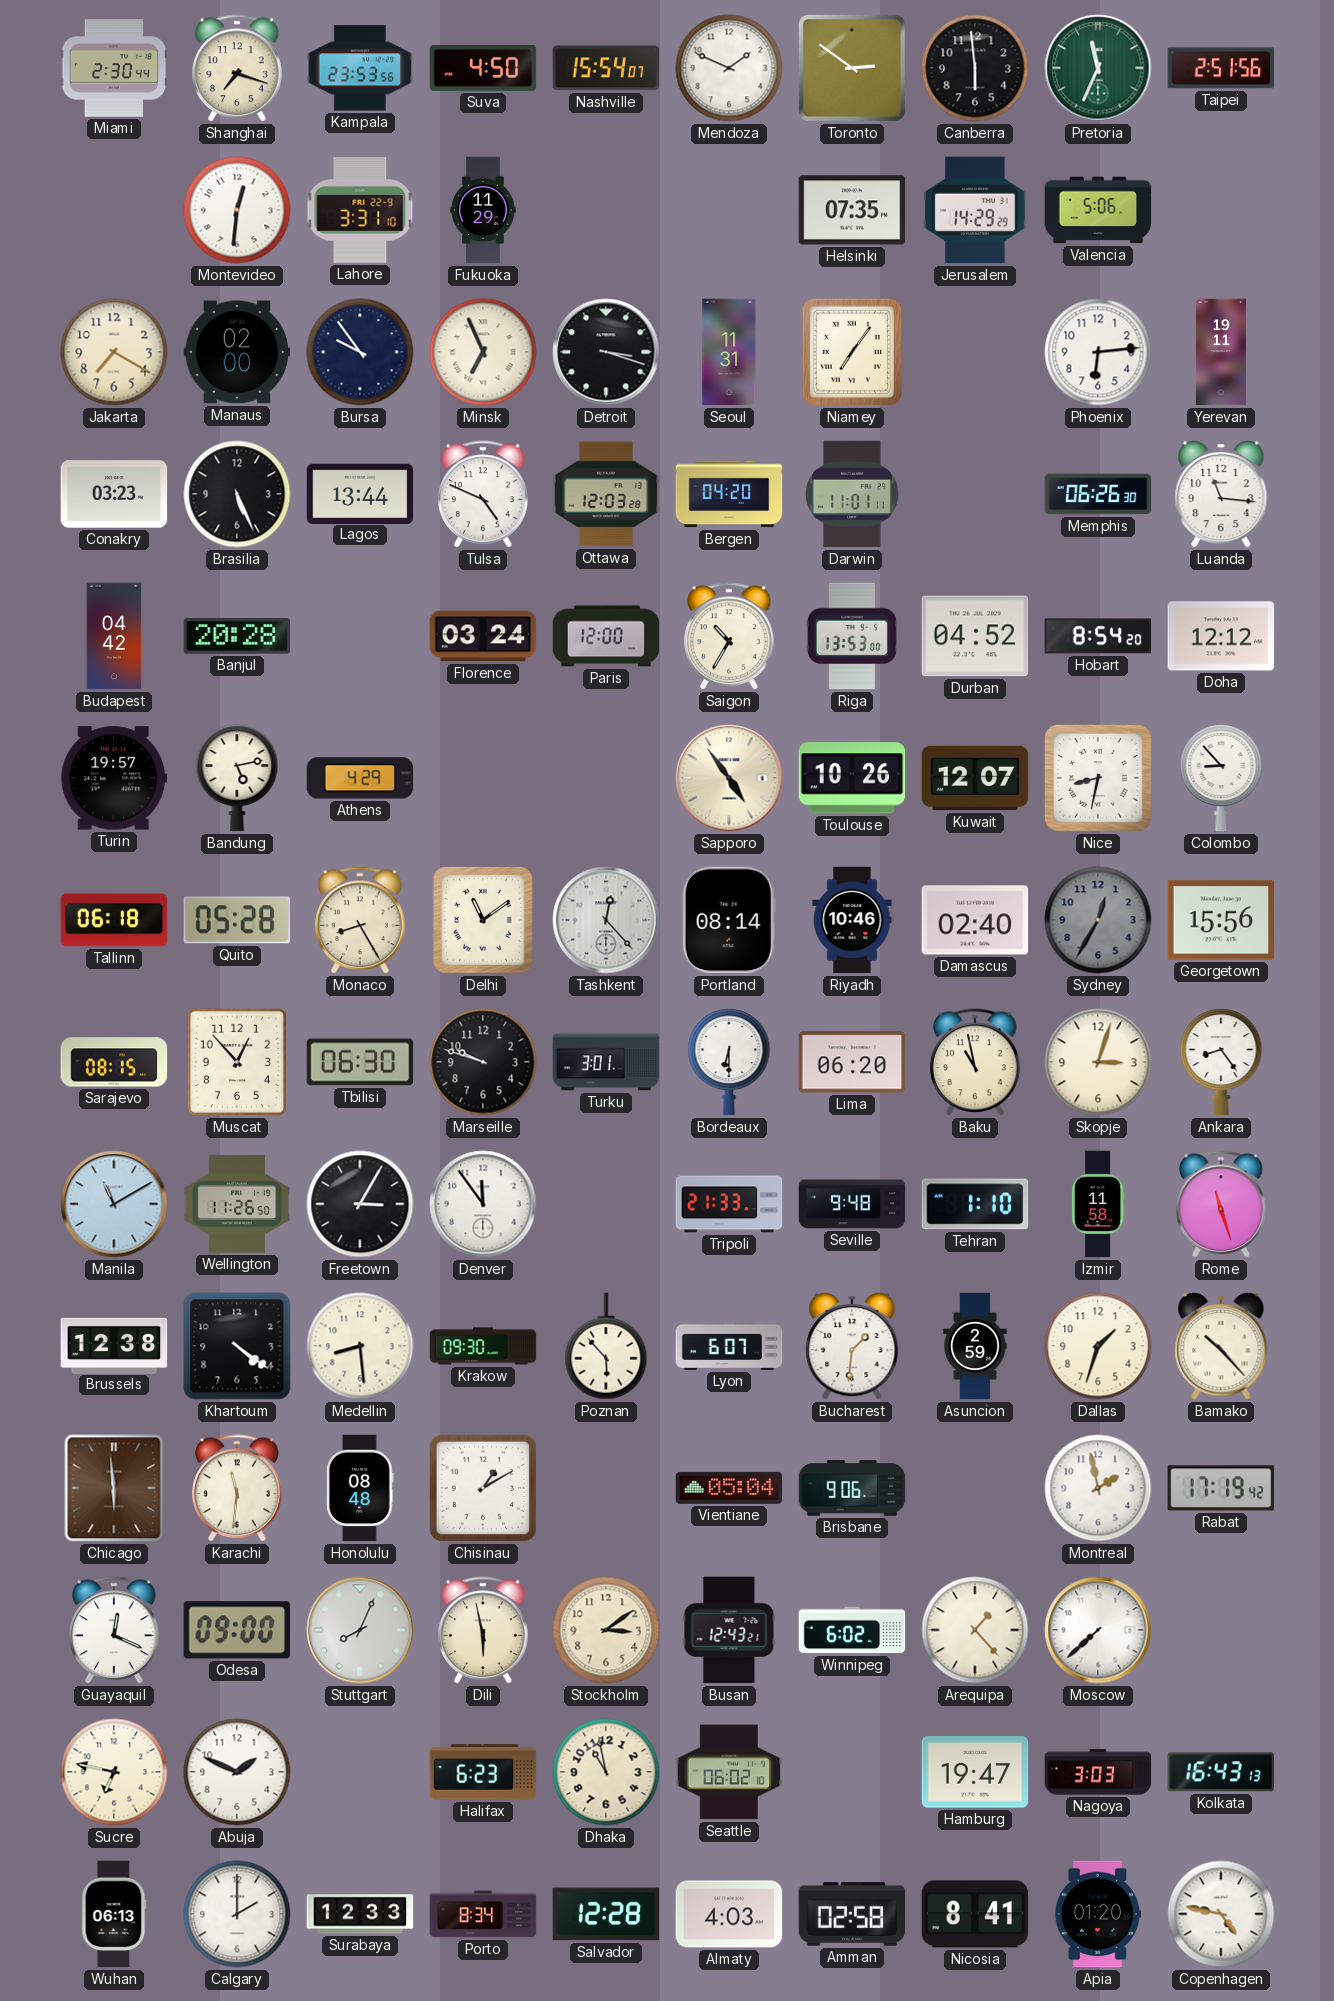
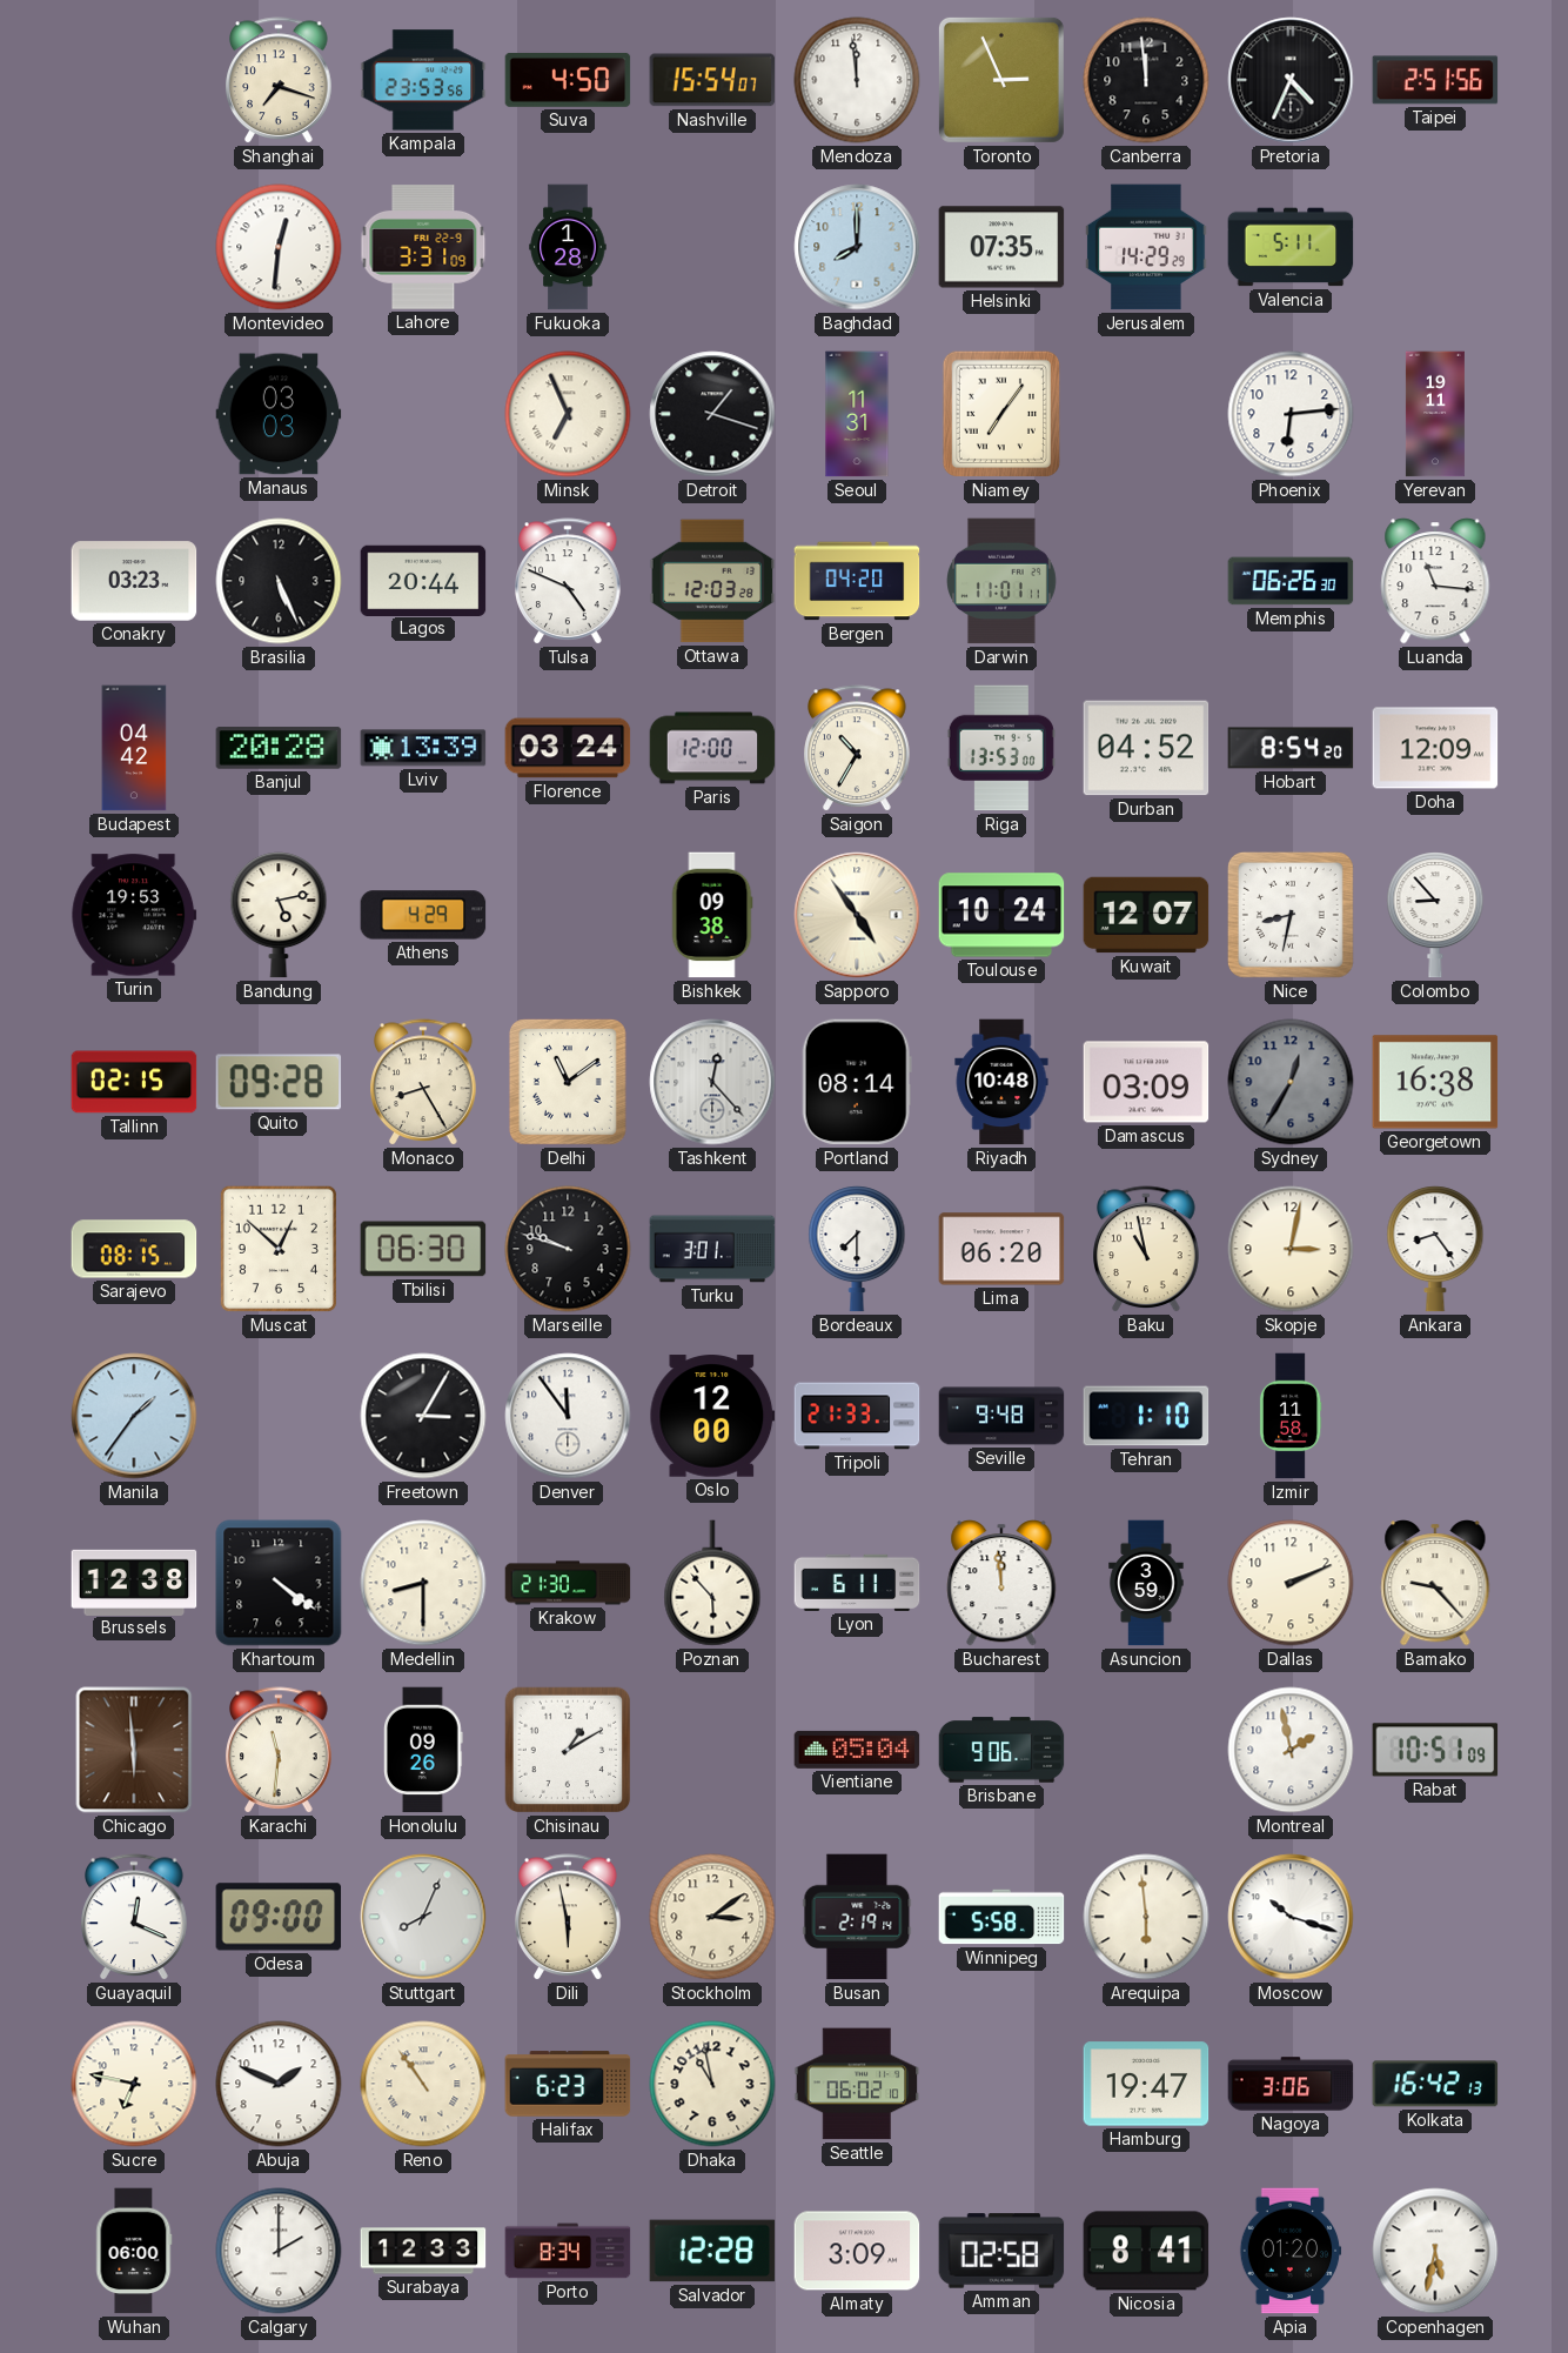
Miami: 2:30 -> none
Mendoza: 1:49 -> 11:59
Toronto: 2:51 -> 2:56
Canberra: 5:59 -> 11:59
Pretoria: 11:34 -> 4:34
Pretoria dial: green -> black
Lahore: 3:31:10 -> 3:31:09
Fukuoka: 11:29 -> 1:28
Baghdad: none -> 8:00
Valencia: 5:06 -> 5:11
Jakarta: 7:20 -> none
Manaus: 02:00 -> 03:03
Bursa: 9:54 -> none
Detroit: 3:18 -> 1:18
Lagos: 13:44 -> 20:44
Lviv: none -> 13:39
Doha: 12:12 -> 12:09
Turin: 19:57 -> 19:53
Bishkek: none -> 09:38
Toulouse: 10:26 -> 10:24
Tallinn: 06:18 -> 02:15
Quito: 05:28 -> 09:28
Riyadh: 10:46 -> 10:48
Damascus: 02:40 -> 03:09
Georgetown: 15:56 -> 16:38
Muscat: 12:53 -> 12:52
Bordeaux: 6:30 -> 7:30
Skopje: 3:03 -> 3:02
Manila: 11:10 -> 1:36
Wellington: 11:26 -> none
Oslo: none -> 12:00
Rome: 11:27 -> none
Medellin: 8:29 -> 8:30
Krakow: 09:30 -> 21:30
Lyon: 6:07 -> 6:11
Bucharest: 1:31 -> 11:59
Asuncion: 2:59 -> 3:59
Dallas: 1:33 -> 2:11
Bamako: 10:23 -> 9:23
Honolulu: 08:48 -> 09:26
Rabat: 17:19 -> 10:51
Busan: 12:43 -> 2:19
Winnipeg: 6:02 -> 5:58
Arequipa: 1:23 -> 5:59
Moscow: 7:38 -> 10:18
Reno: none -> 10:54
Nagoya: 3:03 -> 3:06
Kolkata: 16:43 -> 16:42
Wuhan: 06:13 -> 06:00
Almaty: 4:03 -> 3:09
Copenhagen: 4:47 -> 5:32
